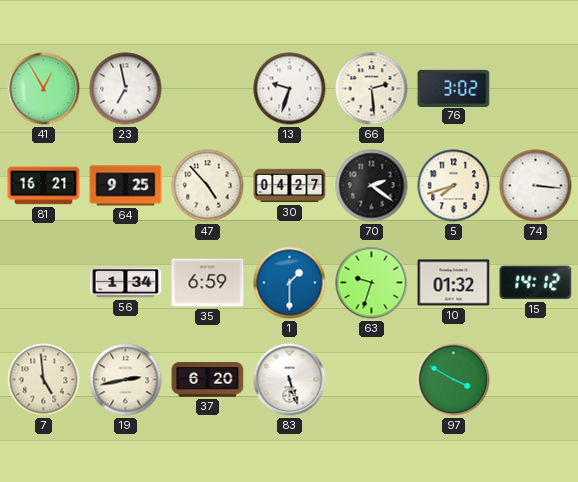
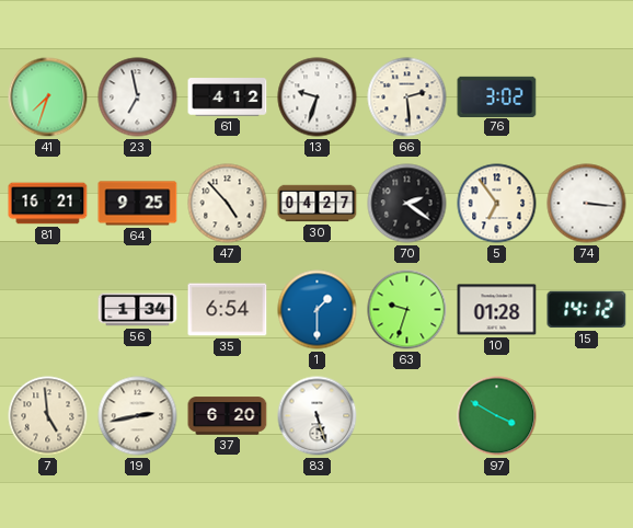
41: 12:55 -> 7:33
61: none -> 4:12
5: 7:42 -> 6:54
35: 6:59 -> 6:54
10: 01:32 -> 01:28
